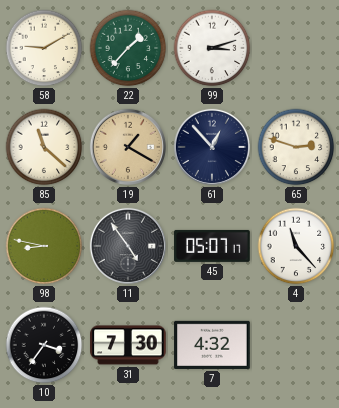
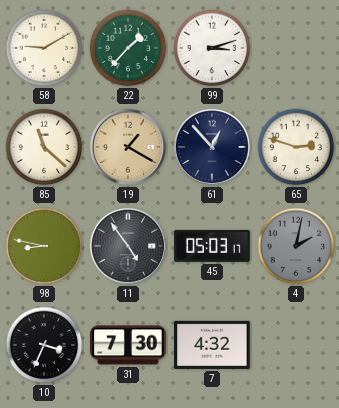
45: 05:07 -> 05:03
4: 11:23 -> 2:02
4 dial: white -> grey
10: 3:36 -> 3:34
